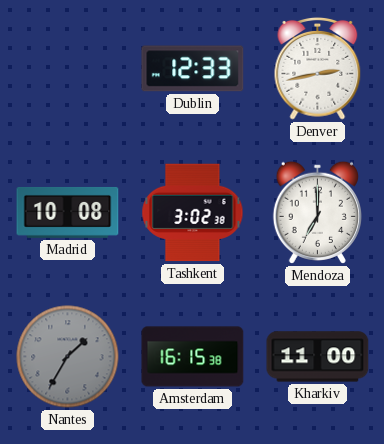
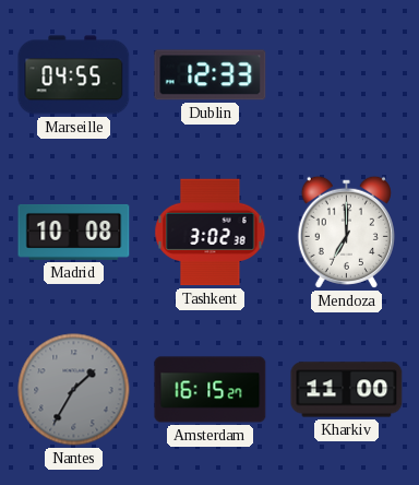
Marseille: none -> 04:55
Denver: 2:43 -> none
Amsterdam: 16:15:38 -> 16:15:27
